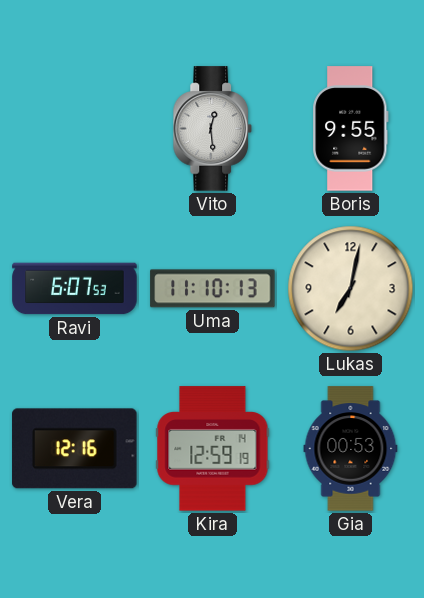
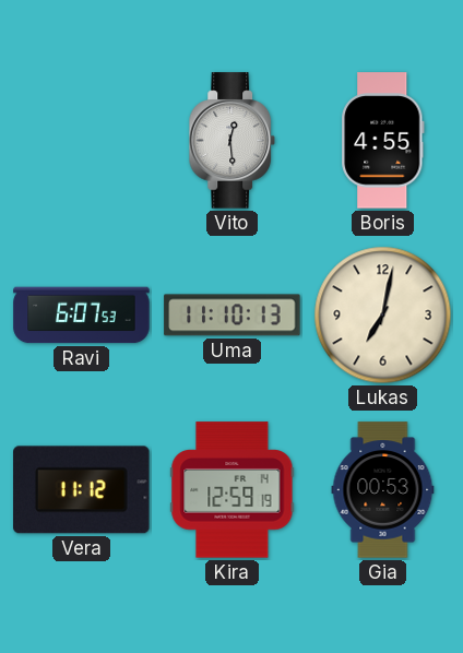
Boris: 9:55 -> 4:55
Vera: 12:16 -> 11:12
